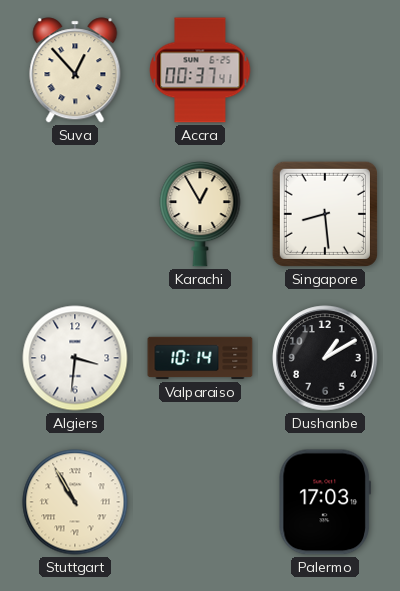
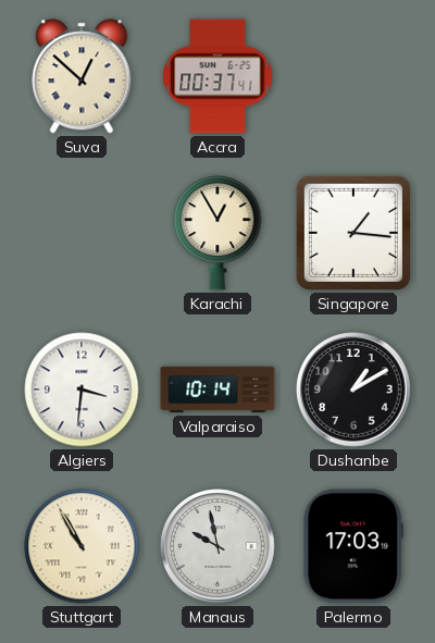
Suva: 12:53 -> 12:52
Singapore: 8:29 -> 1:16
Manaus: none -> 9:58
